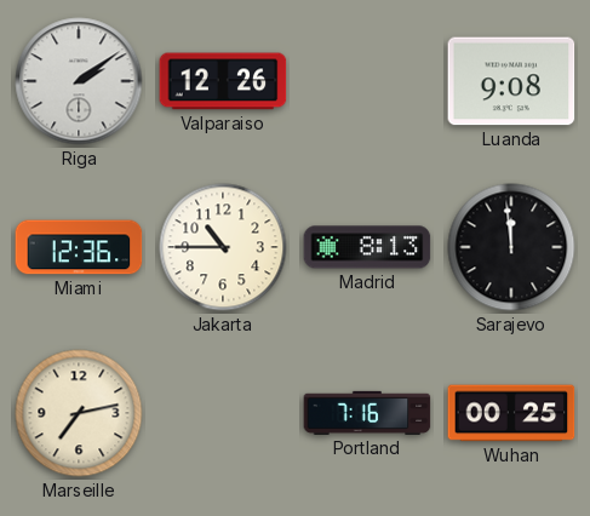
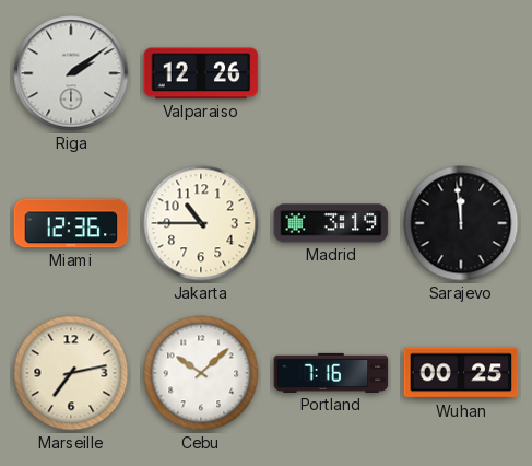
Luanda: 9:08 -> none
Madrid: 8:13 -> 3:19
Cebu: none -> 10:08
